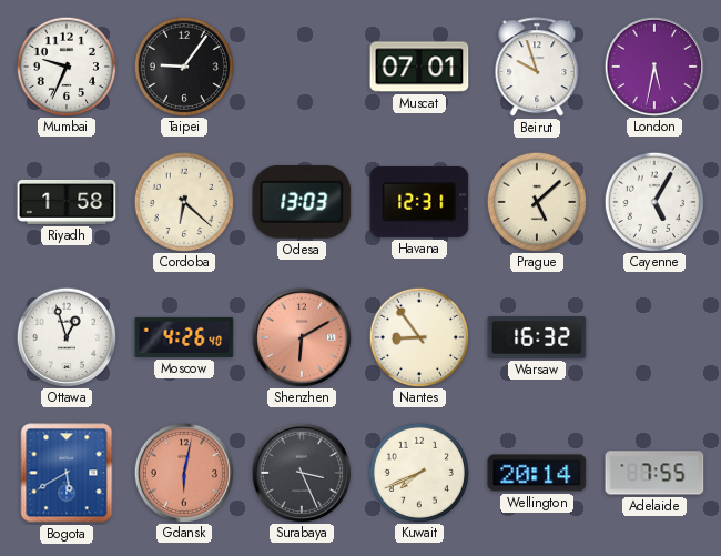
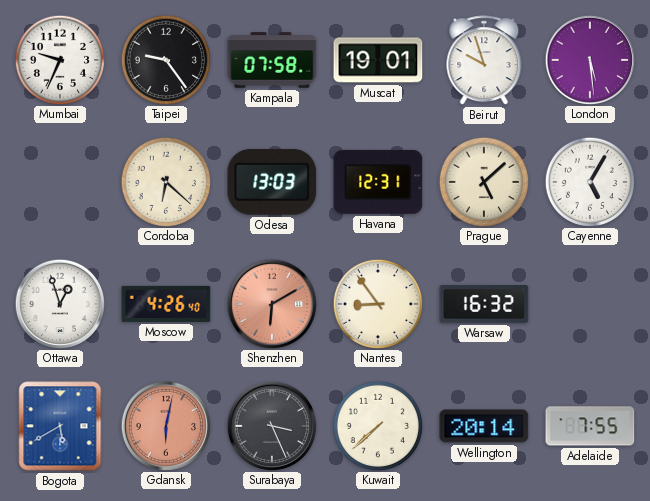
Taipei: 9:06 -> 9:24
Kampala: none -> 07:58
Muscat: 07:01 -> 19:01
London: 5:32 -> 5:29
Riyadh: 1:58 -> none
Kuwait: 7:41 -> 7:38
